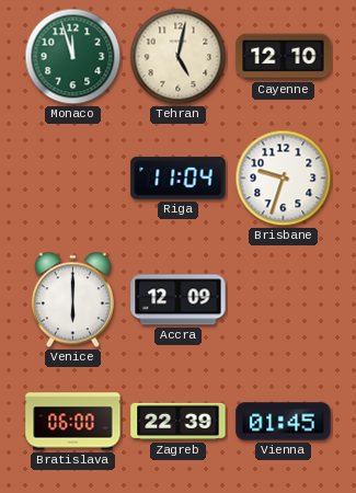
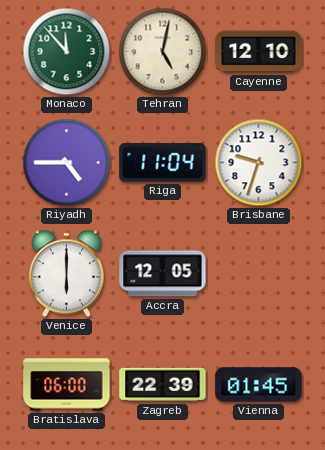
Monaco: 11:57 -> 11:53
Riyadh: none -> 4:45
Accra: 12:09 -> 12:05
